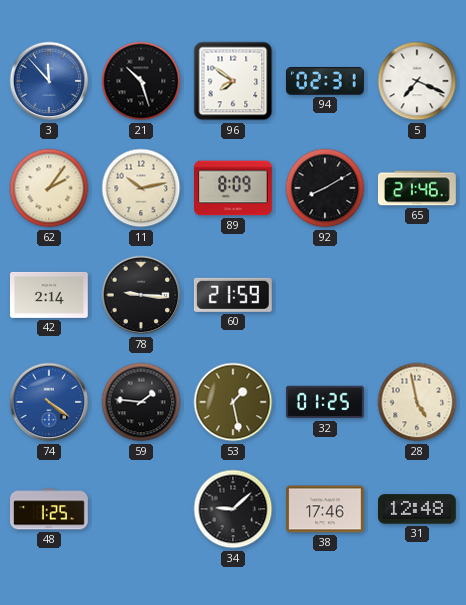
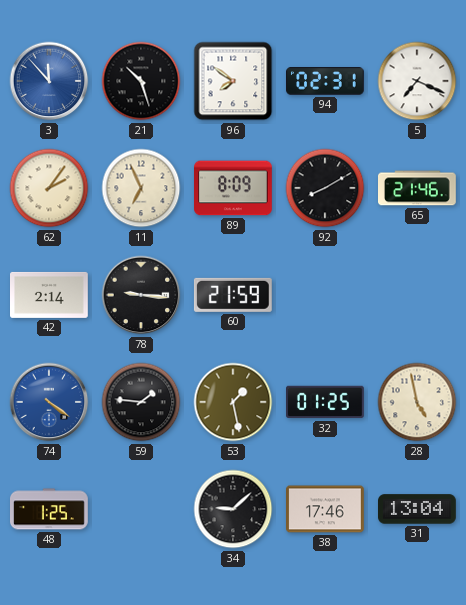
11: 10:13 -> 6:56
31: 12:48 -> 13:04
